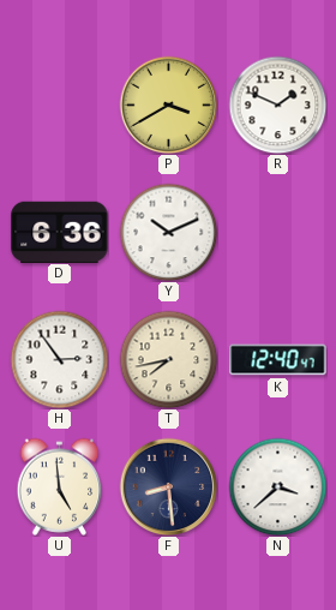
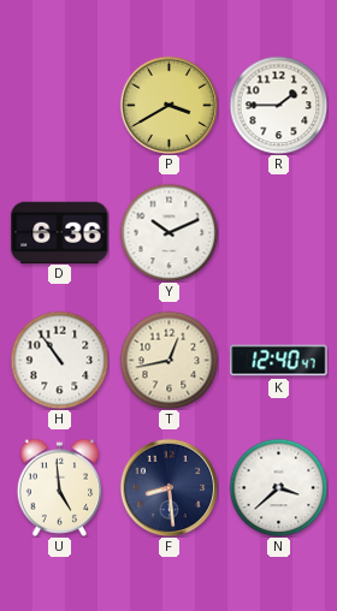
R: 1:49 -> 1:45
H: 2:54 -> 10:54
T: 7:43 -> 12:43
